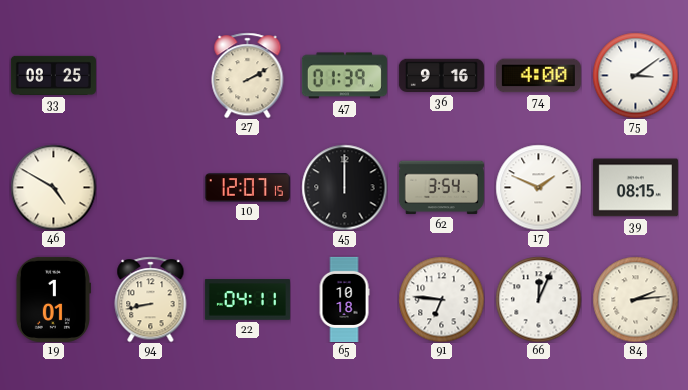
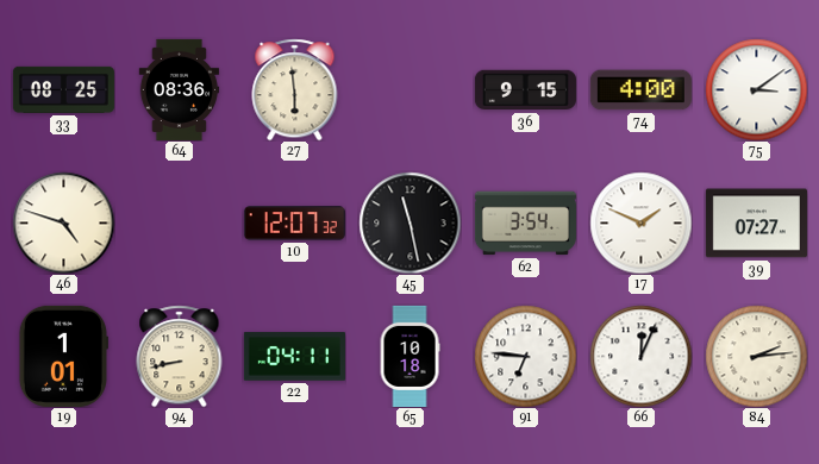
64: none -> 08:36
27: 2:10 -> 5:59
47: 01:39 -> none
36: 9:16 -> 9:15
46: 4:50 -> 4:48
10: 12:07:15 -> 12:07:32
45: 12:00 -> 11:28
39: 08:15 -> 07:27
